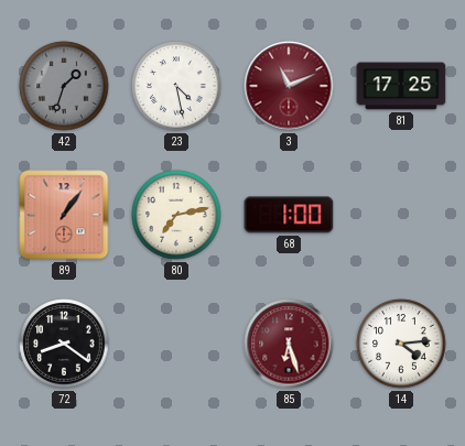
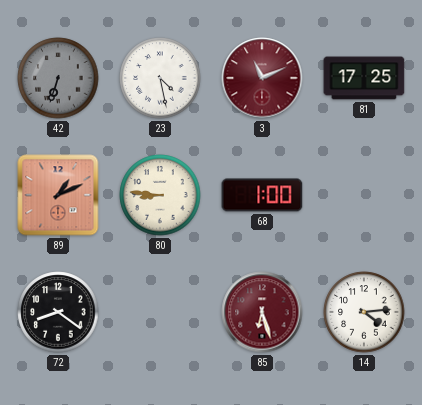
42: 1:33 -> 6:33
89: 1:06 -> 1:11
80: 7:13 -> 8:46
